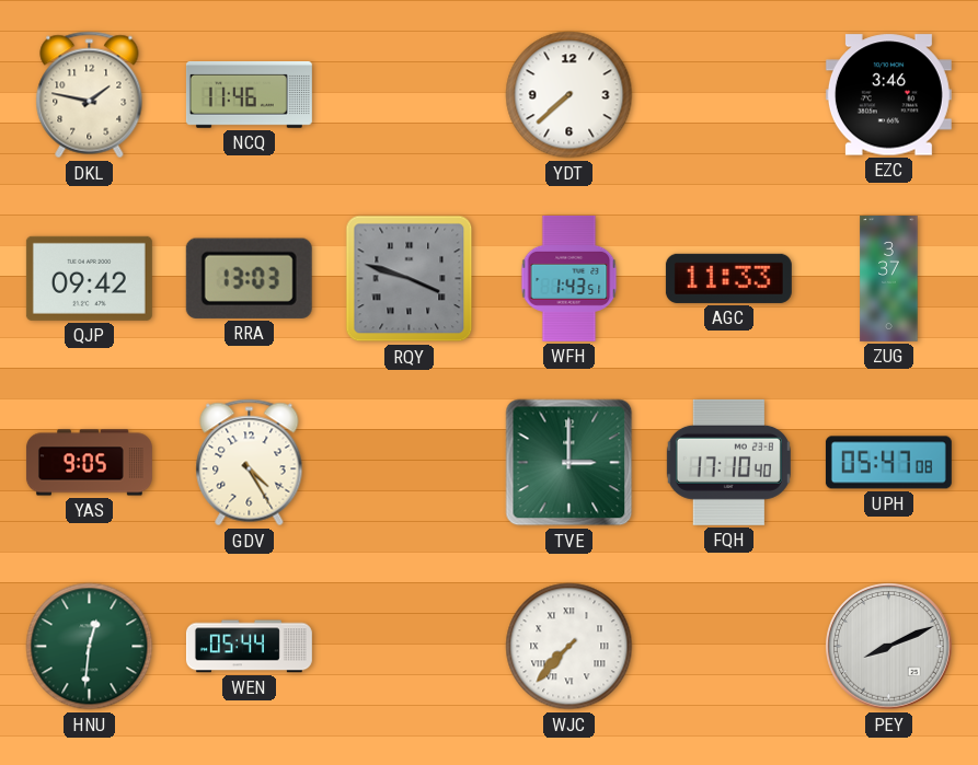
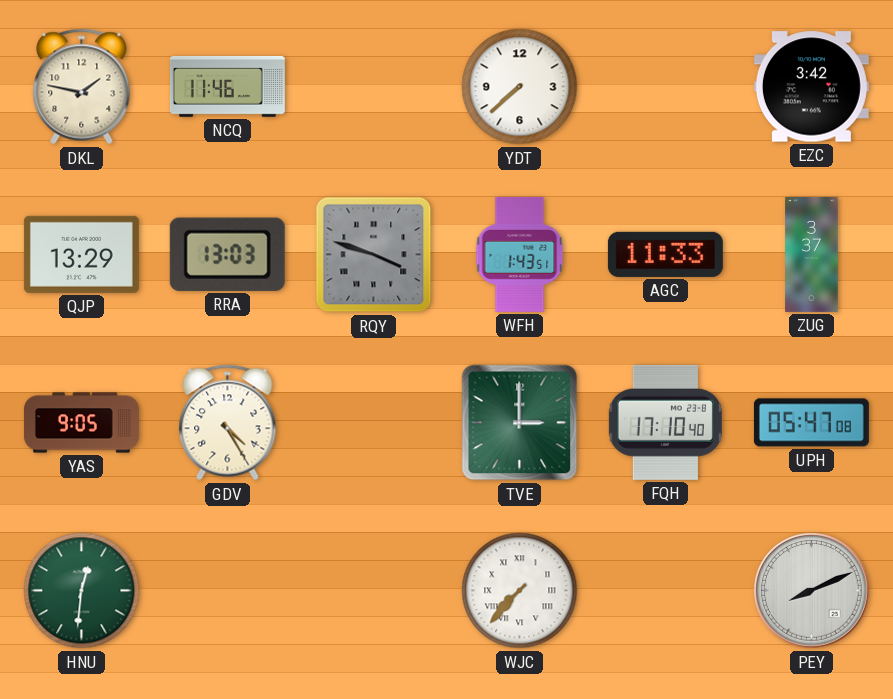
EZC: 3:46 -> 3:42
QJP: 09:42 -> 13:29
WEN: 05:44 -> none
